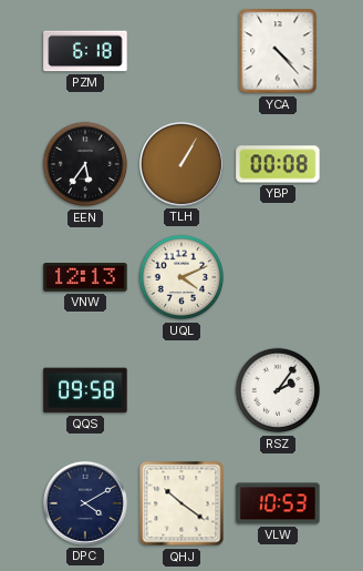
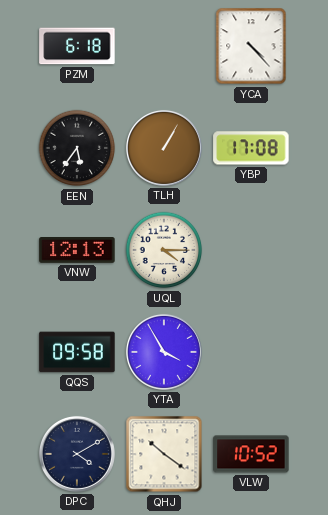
YBP: 00:08 -> 17:08
UQL: 4:11 -> 4:15
YTA: none -> 3:55
RSZ: 2:06 -> none
VLW: 10:53 -> 10:52
